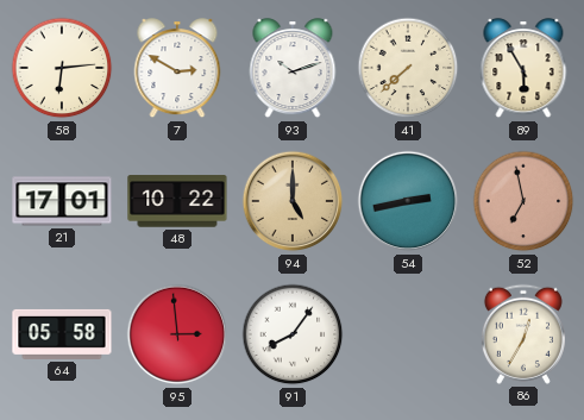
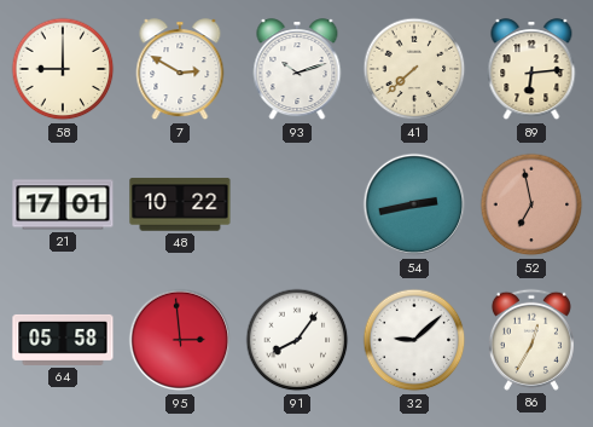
58: 6:14 -> 9:00
89: 5:55 -> 6:14
94: 5:00 -> none
32: none -> 9:08
